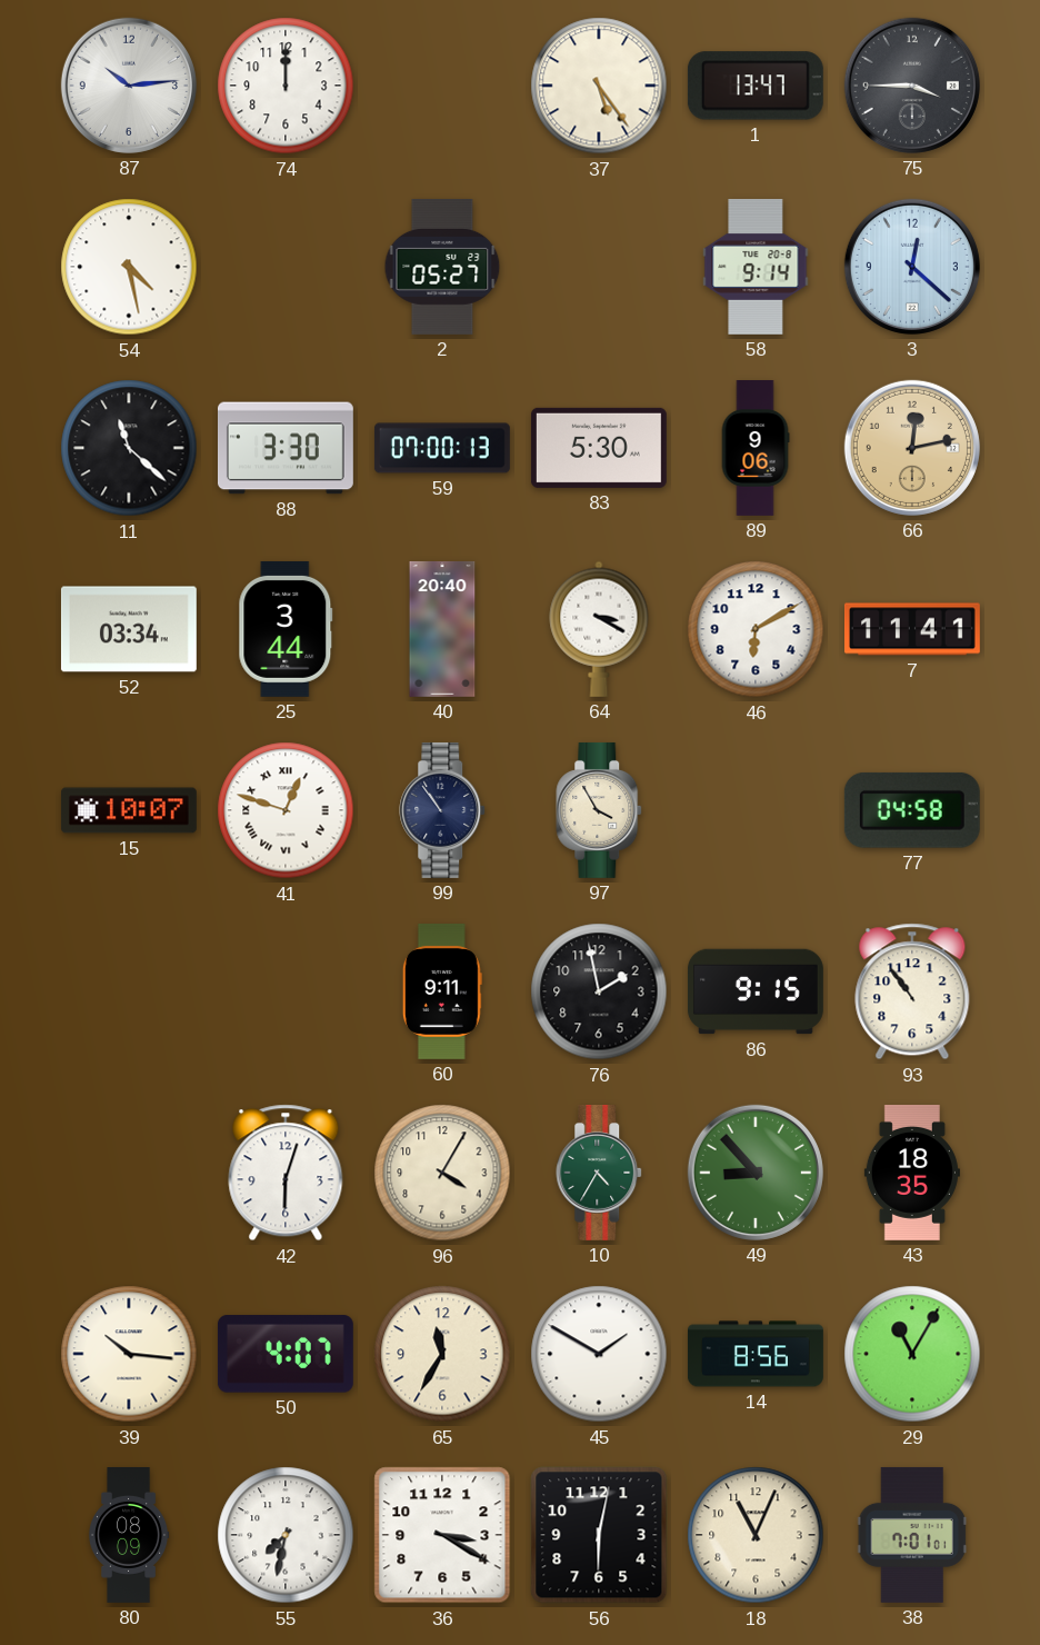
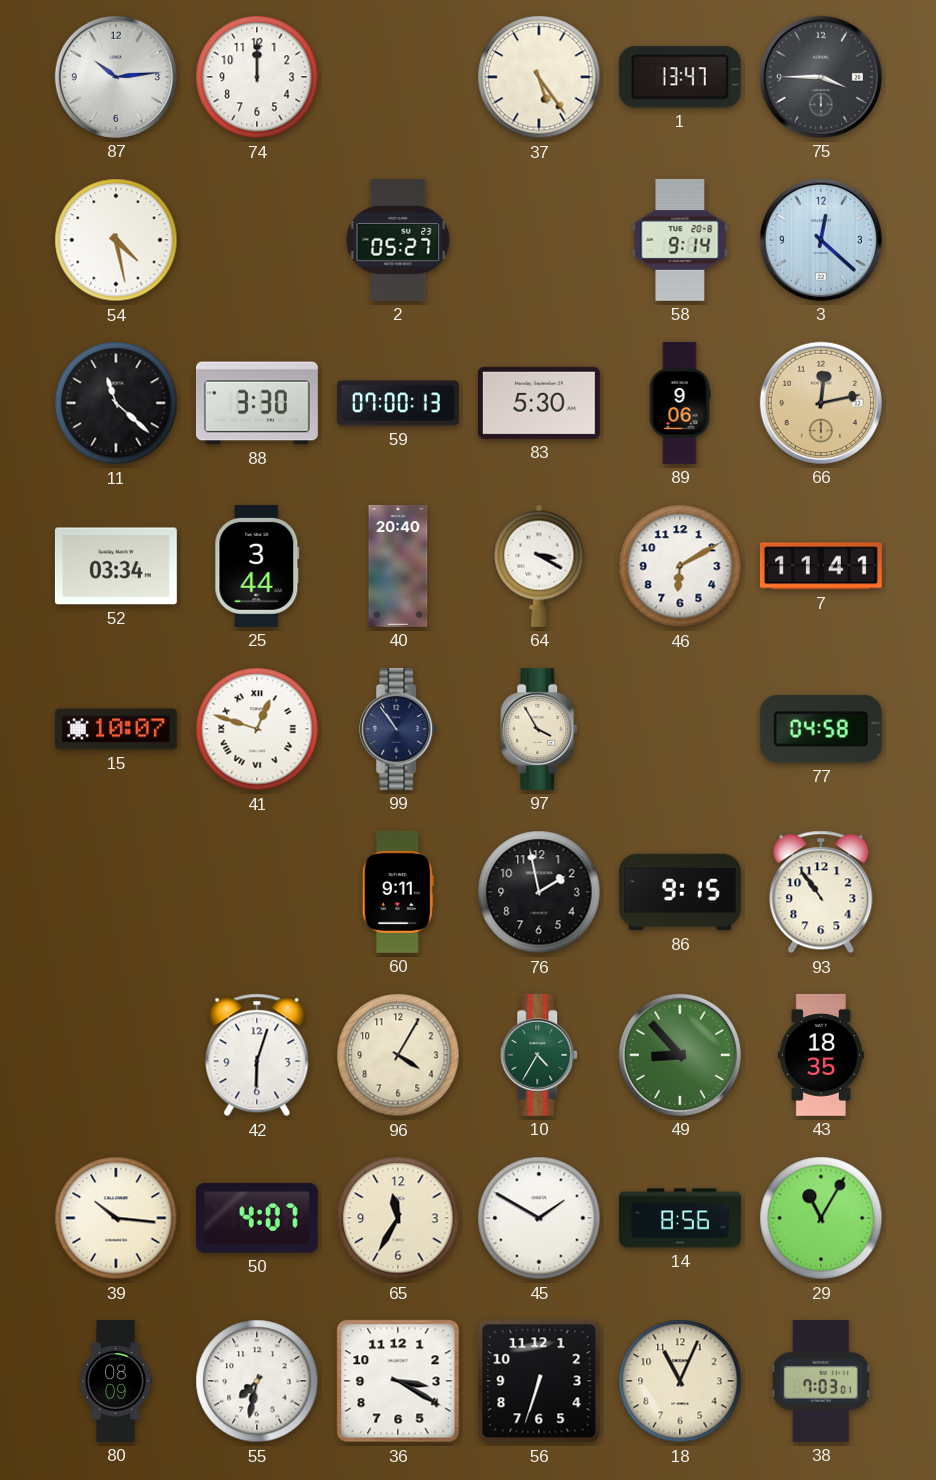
56: 6:02 -> 6:33
38: 7:01 -> 7:03
